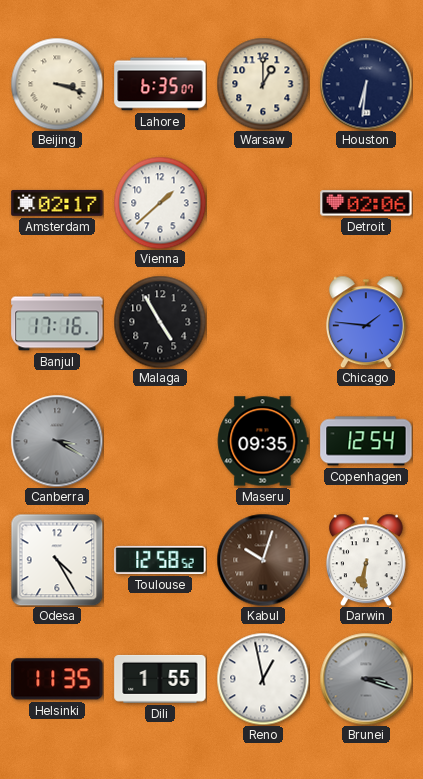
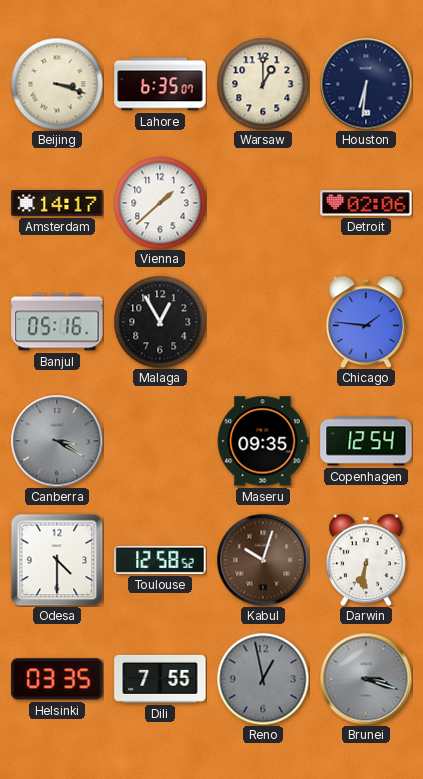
Amsterdam: 02:17 -> 14:17
Banjul: 17:16 -> 05:16
Malaga: 4:55 -> 12:55
Odesa: 4:25 -> 4:30
Helsinki: 11:35 -> 03:35
Dili: 1:55 -> 7:55
Reno dial: white -> grey
